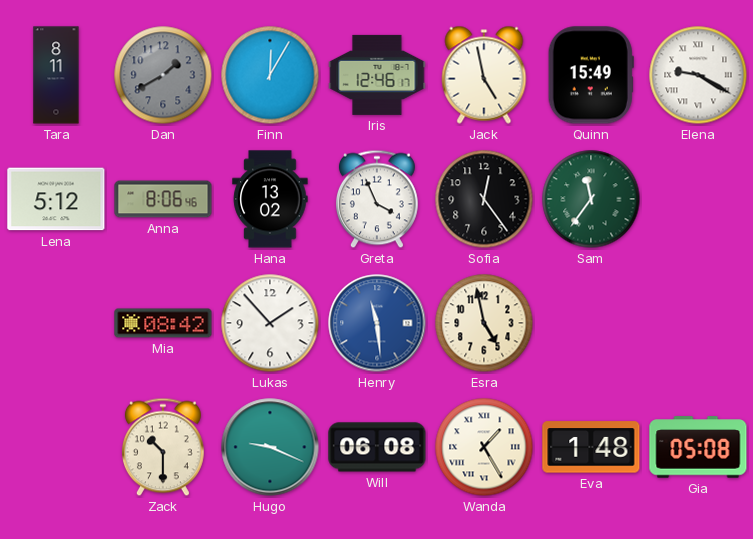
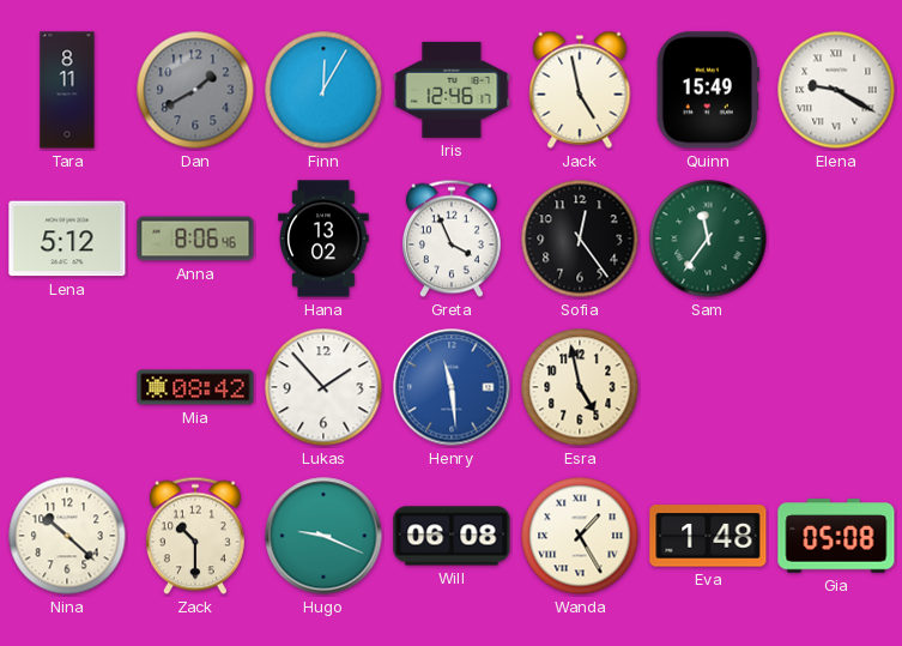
Nina: none -> 10:22
